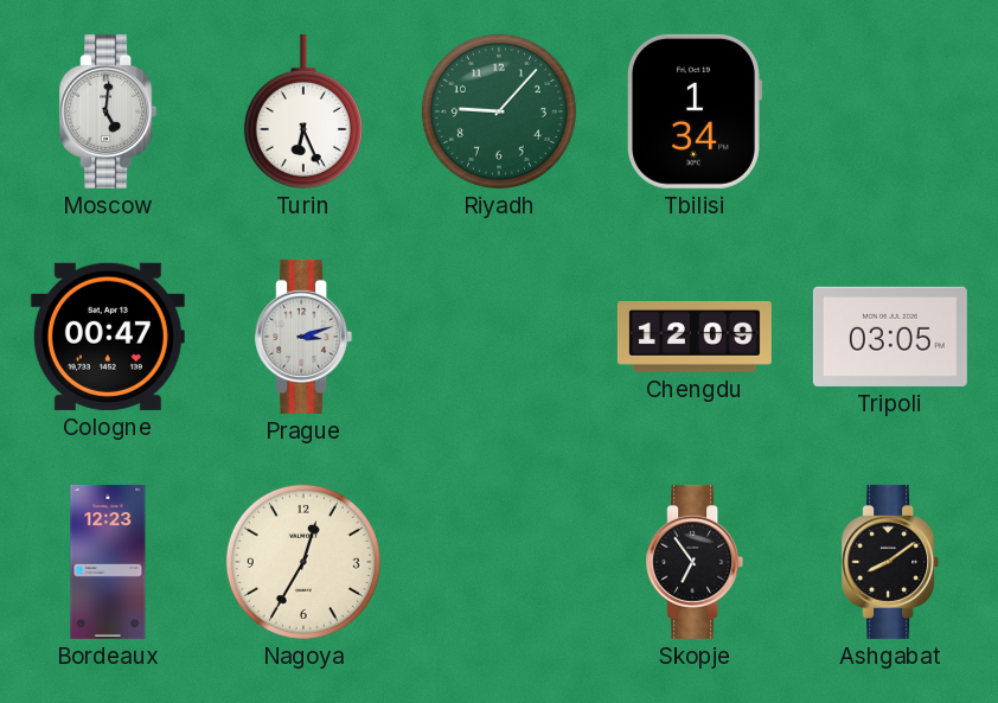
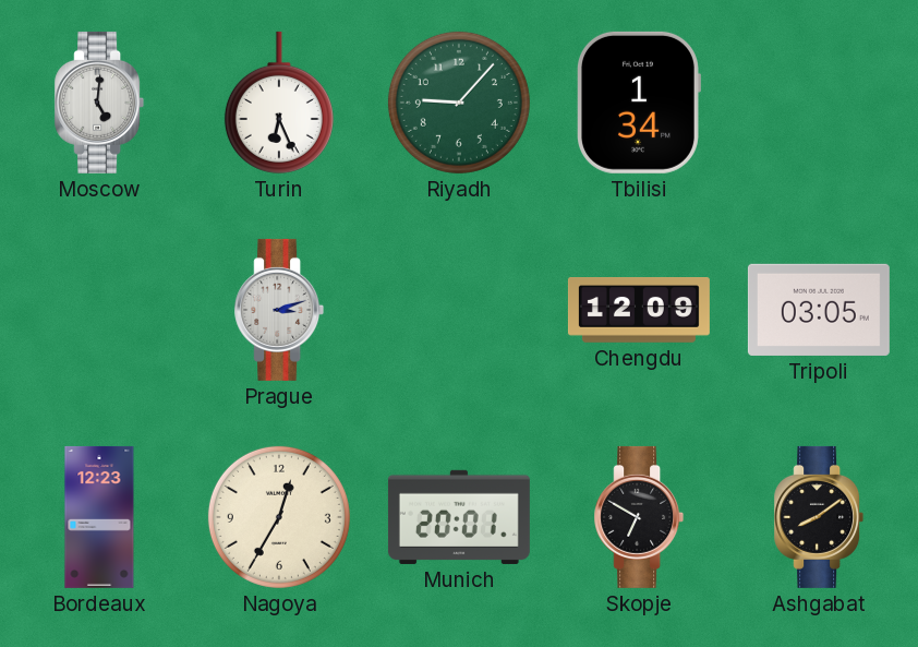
Cologne: 00:47 -> none
Munich: none -> 20:01
Skopje: 6:54 -> 6:50
